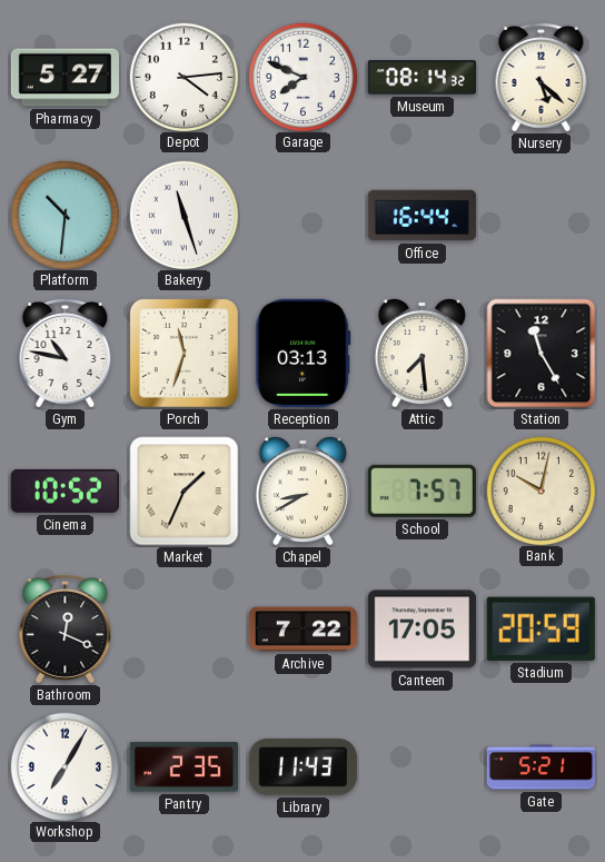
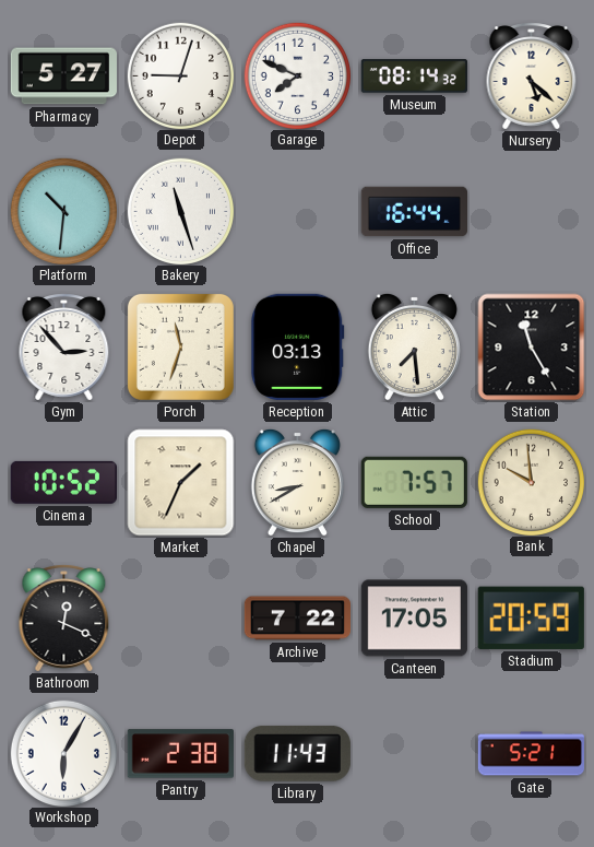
Depot: 4:14 -> 9:03
Gym: 10:47 -> 2:53
Bank: 10:02 -> 9:59
Workshop: 7:05 -> 6:05
Pantry: 2:35 -> 2:38
